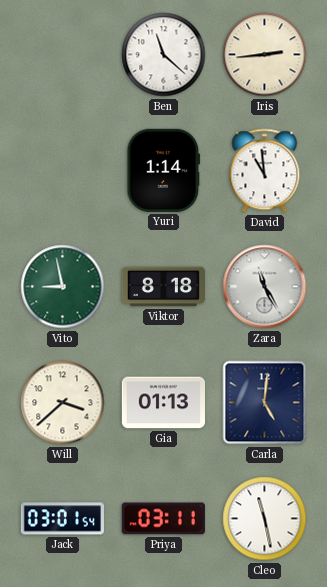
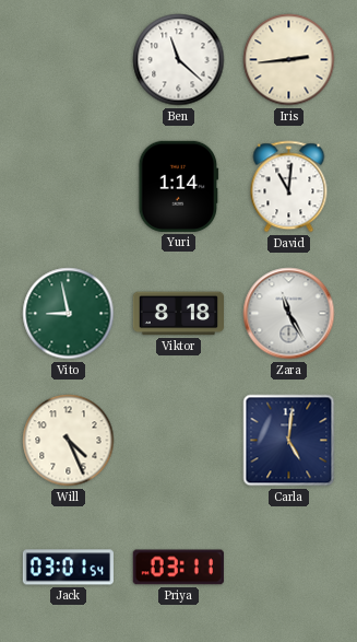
David: 10:59 -> 11:01
Will: 3:38 -> 4:26
Gia: 01:13 -> none
Cleo: 11:28 -> none
